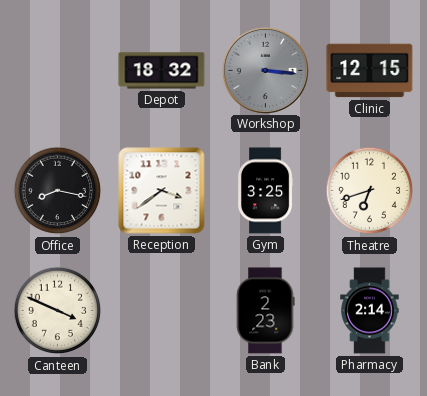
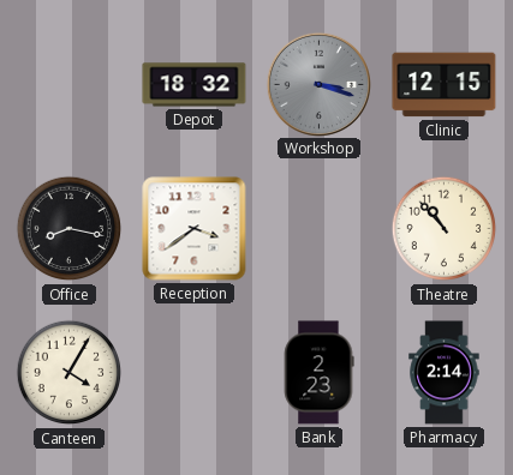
Workshop: 3:16 -> 3:18
Gym: 3:25 -> none
Theatre: 6:42 -> 10:53
Canteen: 3:49 -> 4:05
